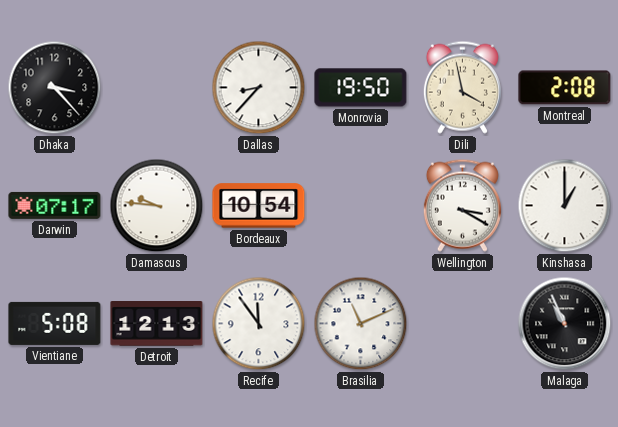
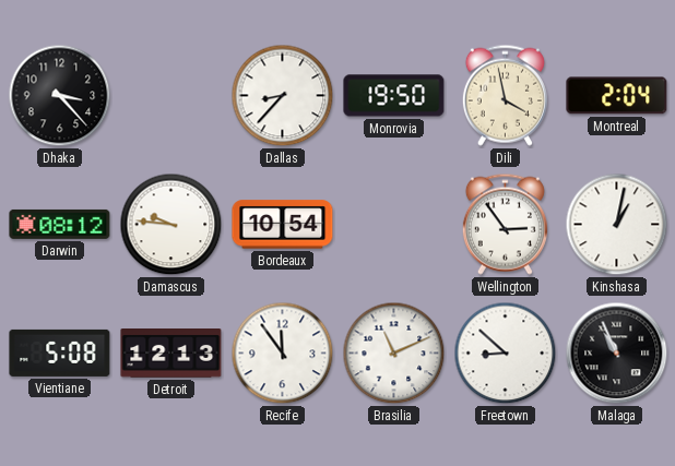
Montreal: 2:08 -> 2:04
Darwin: 07:17 -> 08:12
Wellington: 3:20 -> 2:54
Kinshasa: 1:00 -> 1:02
Freetown: none -> 8:52
